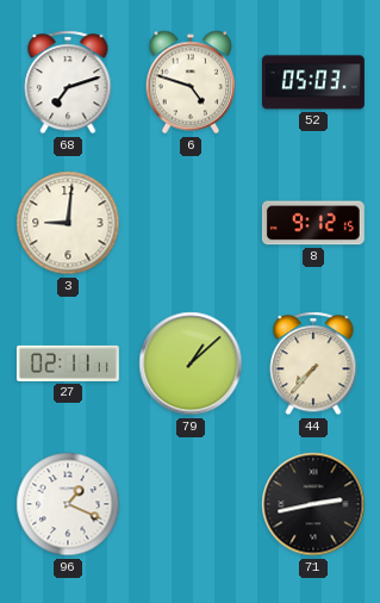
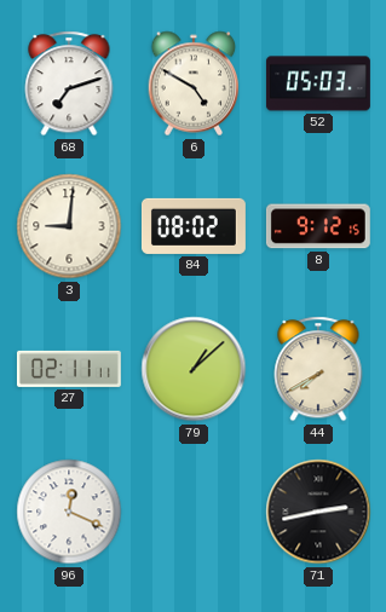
6: 4:48 -> 4:50
84: none -> 08:02
44: 7:37 -> 7:40
96: 1:19 -> 12:19
